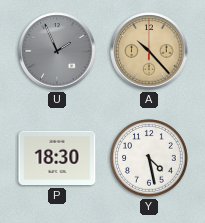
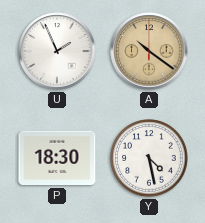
U dial: grey -> white
A: 10:23 -> 10:21
